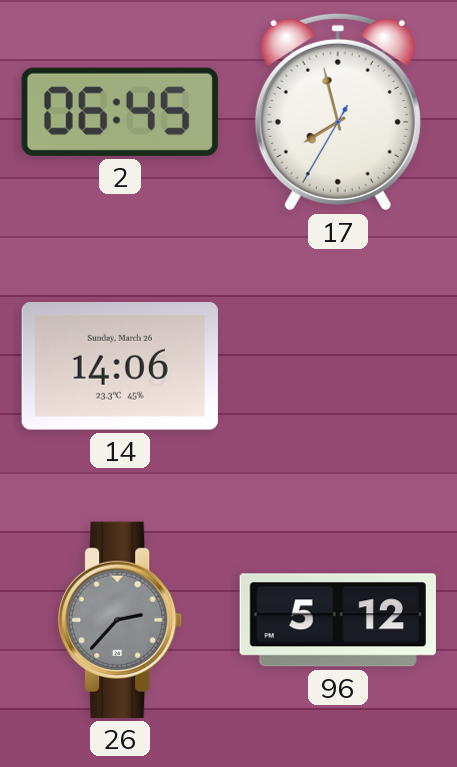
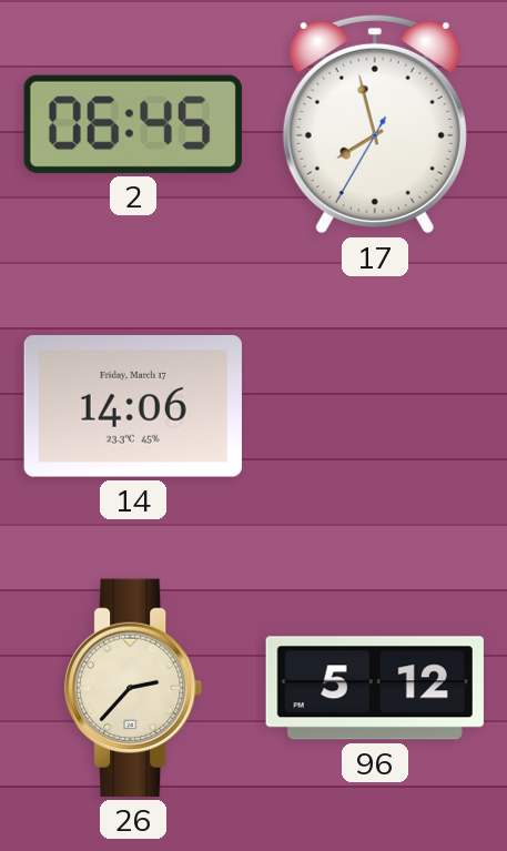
14 date: Sunday, March 26 -> Friday, March 17
26 dial: grey -> cream
